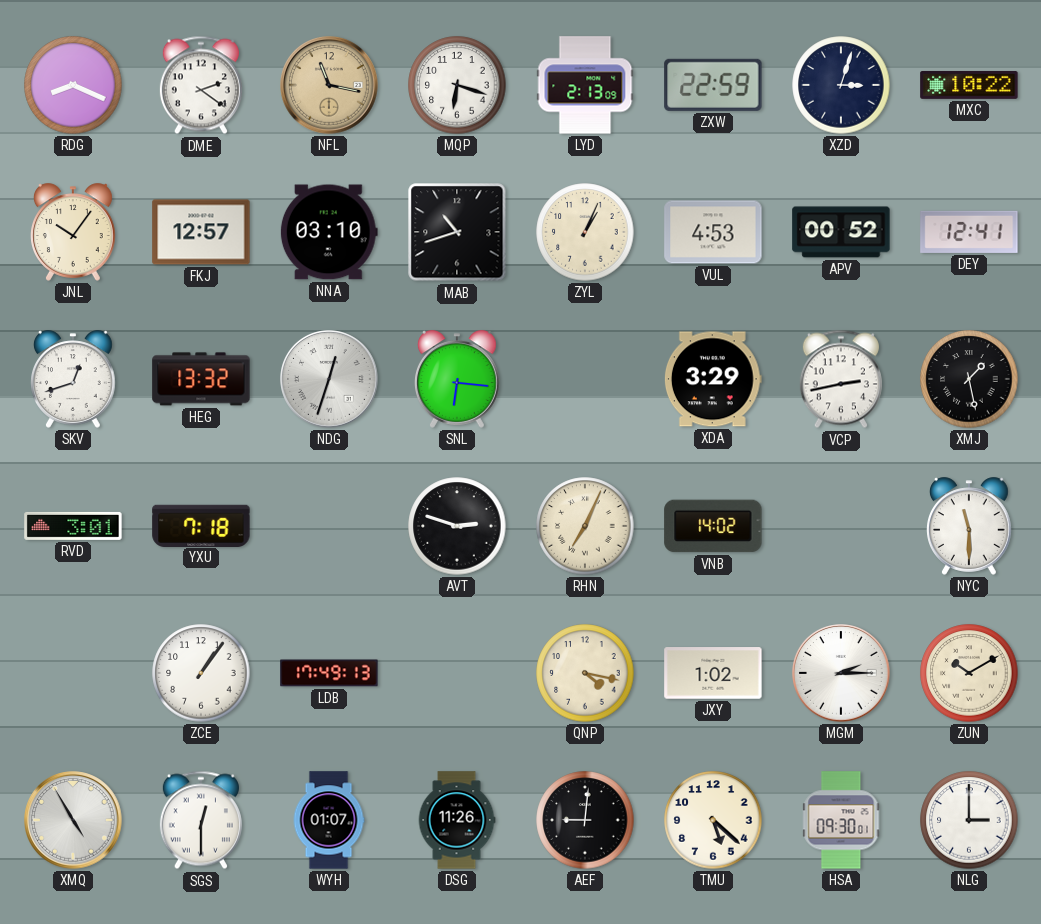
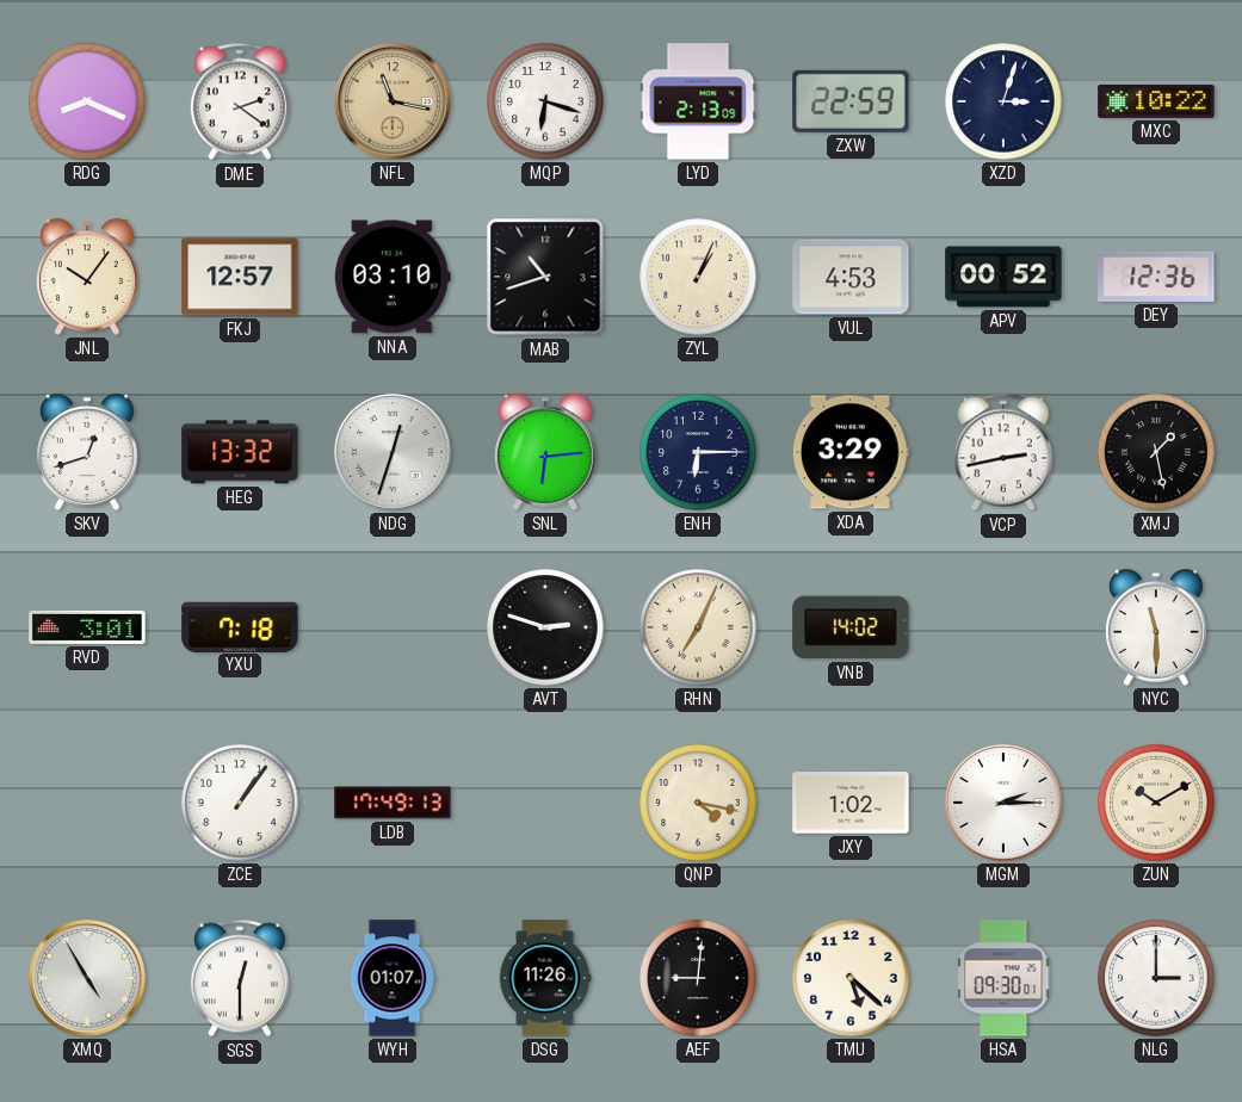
DEY: 12:41 -> 12:36
SNL: 6:16 -> 6:14
ENH: none -> 6:15
